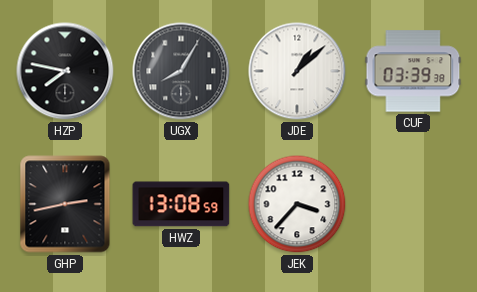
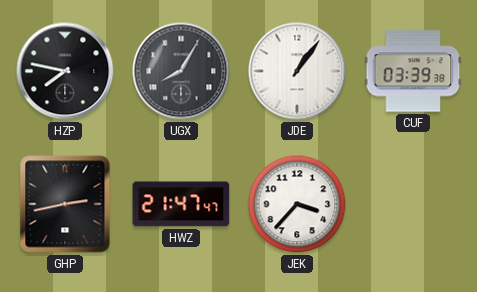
JDE: 1:08 -> 1:06
HWZ: 13:08 -> 21:47
